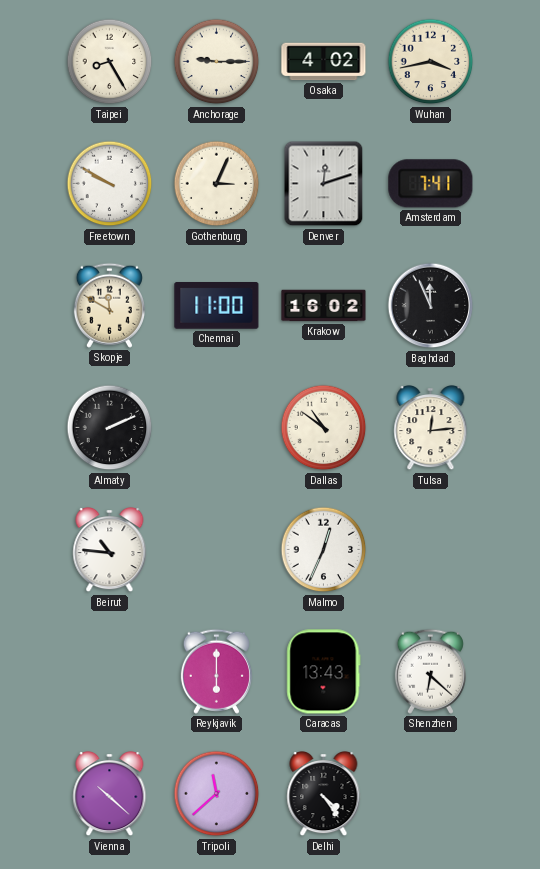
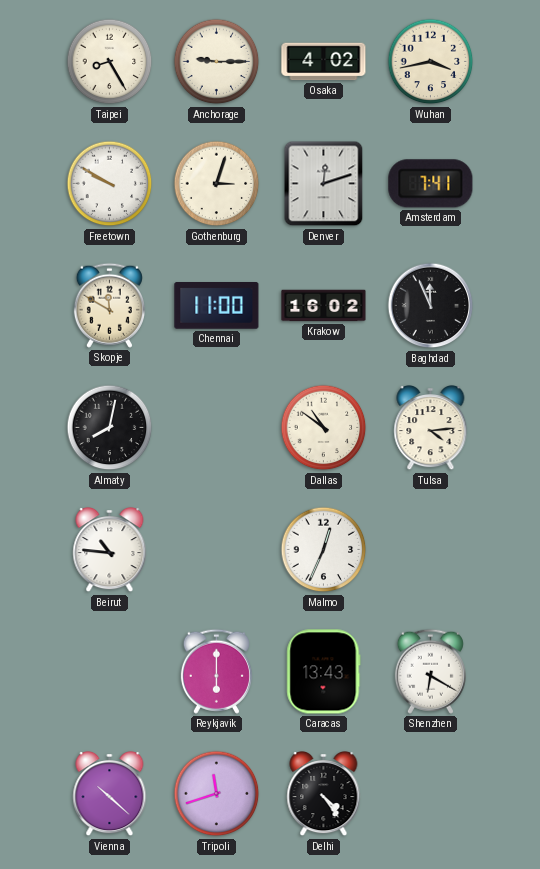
Gothenburg: 3:04 -> 3:03
Almaty: 2:11 -> 8:02
Tulsa: 12:14 -> 4:14
Shenzhen: 6:22 -> 6:20
Tripoli: 11:38 -> 11:42
